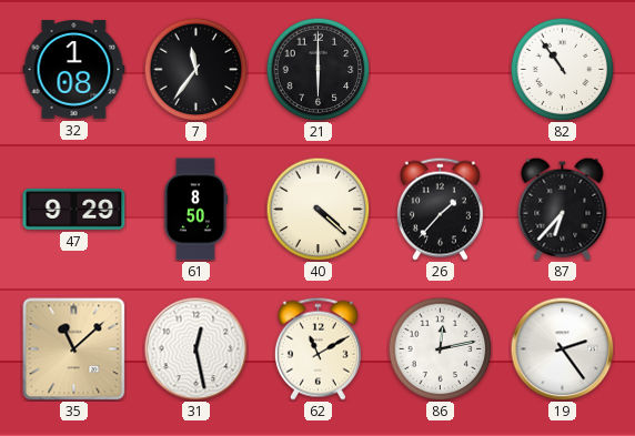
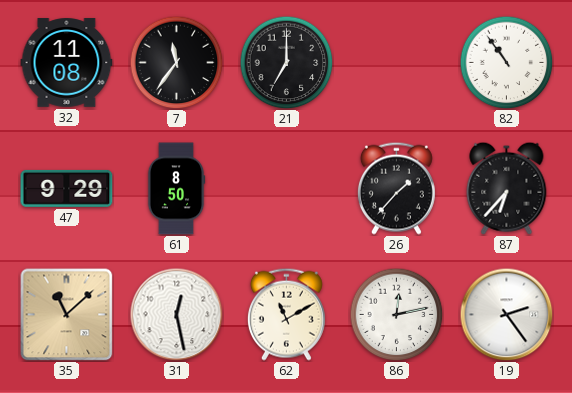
32: 1:08 -> 11:08
21: 6:00 -> 7:00
40: 4:22 -> none
